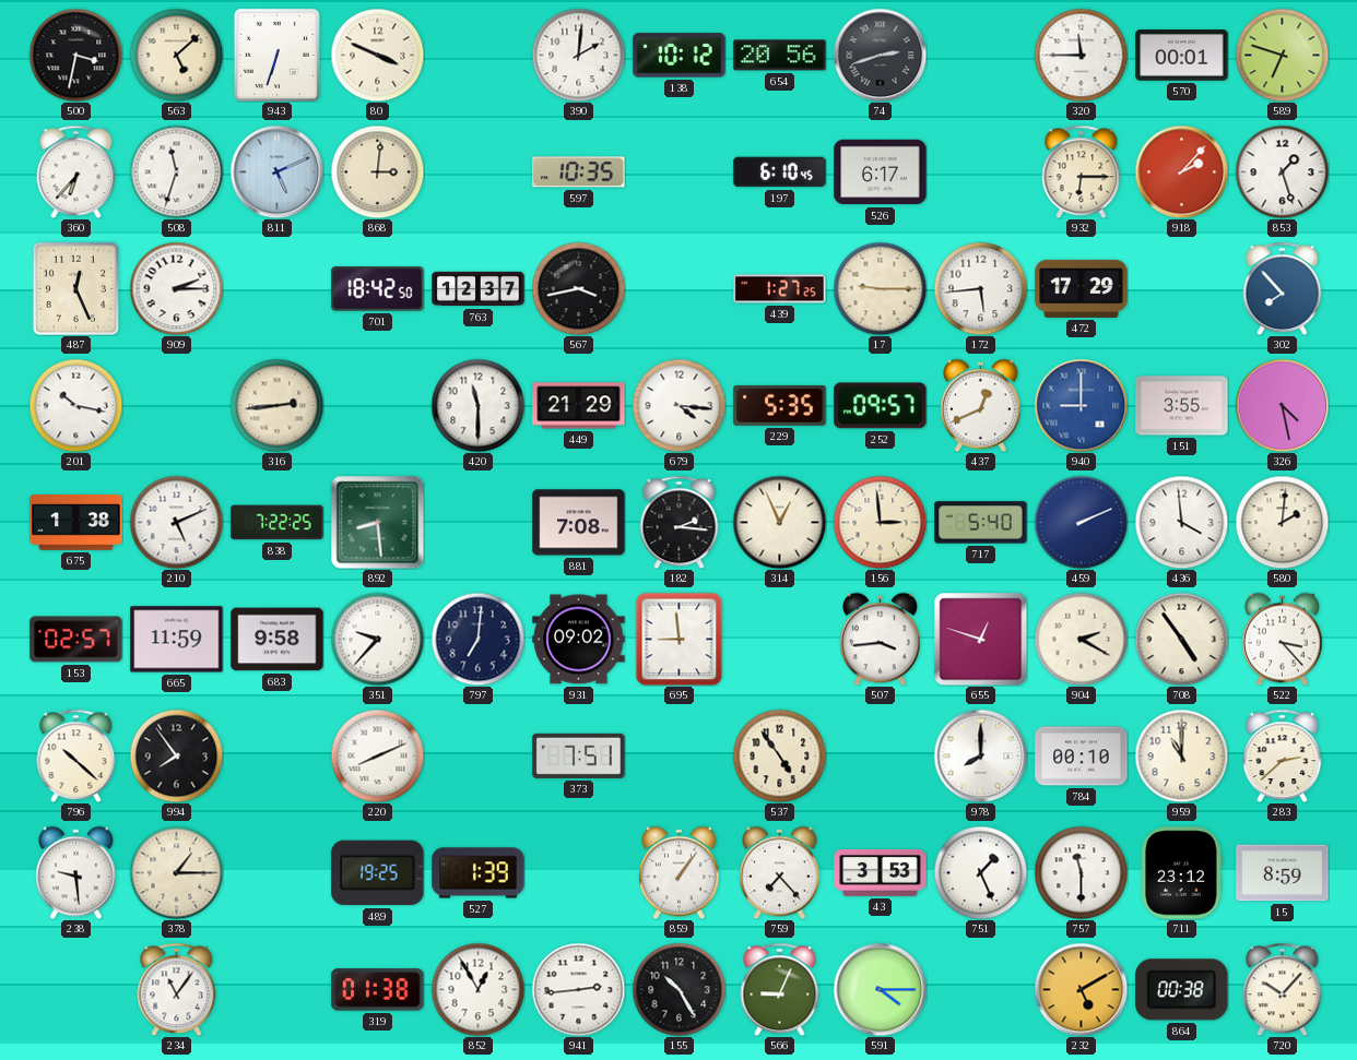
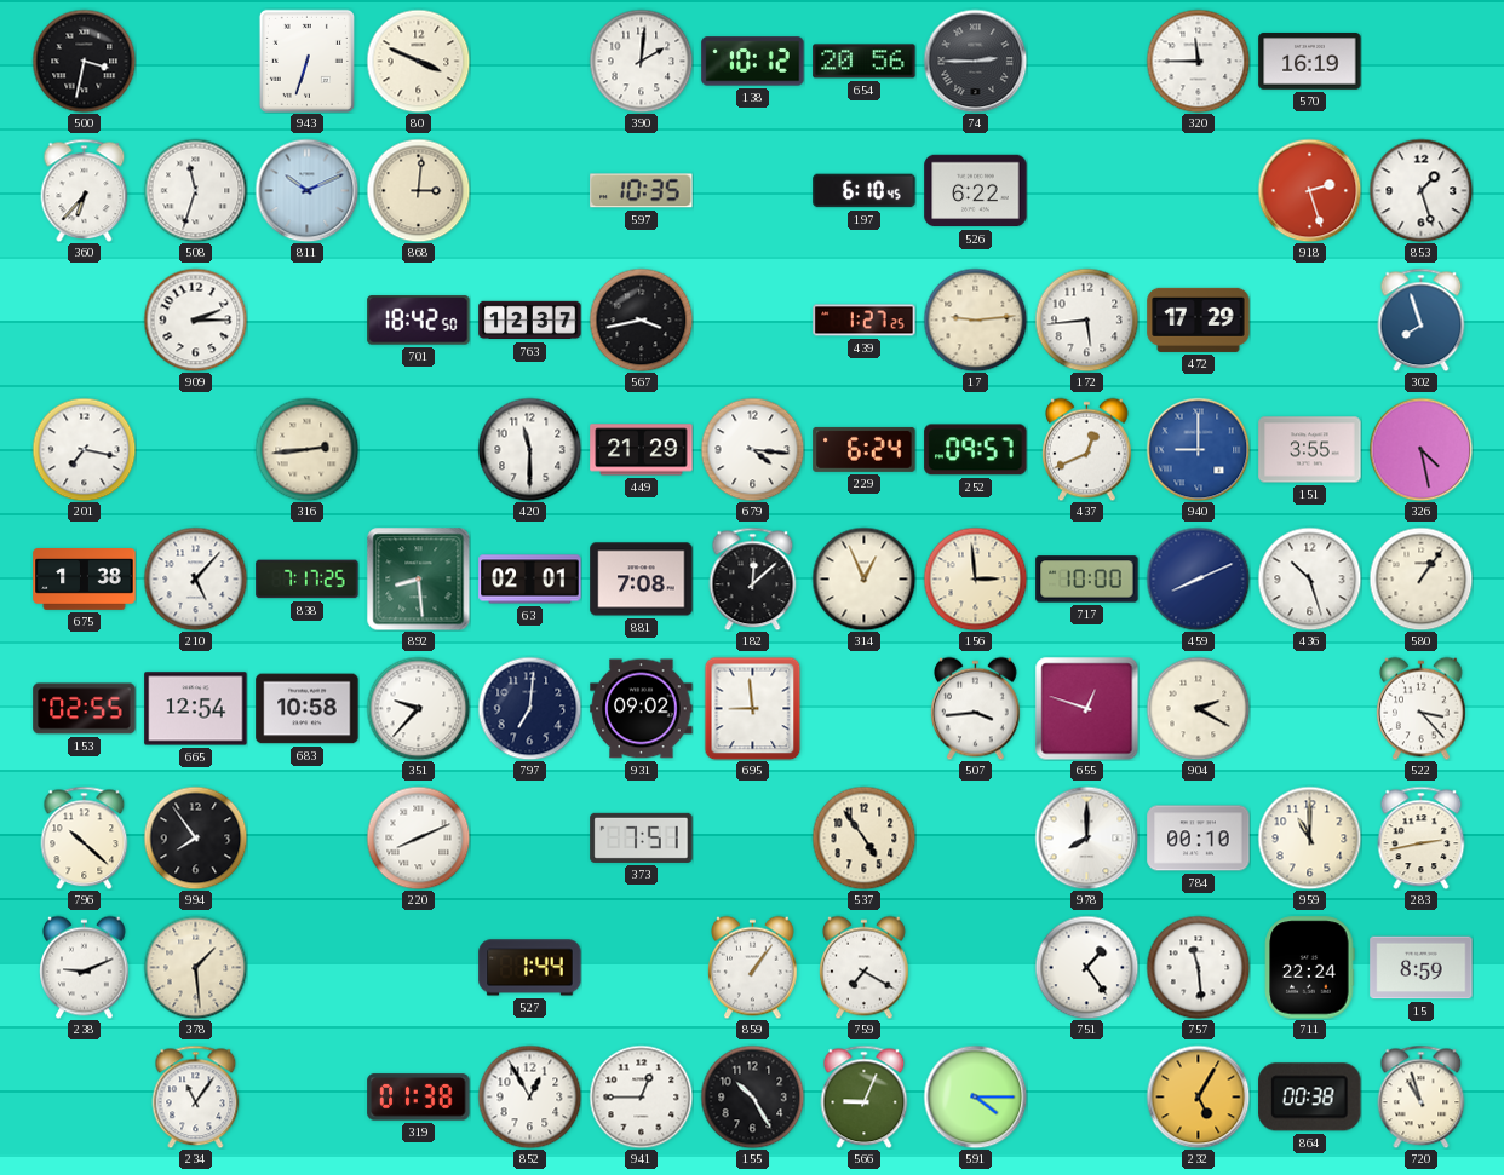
563: 5:08 -> none
74: 2:42 -> 2:45
570: 00:01 -> 16:19
589: 6:48 -> none
811: 5:11 -> 10:11
526: 6:17 -> 6:22
932: 6:15 -> none
918: 2:07 -> 2:27
487: 12:26 -> none
17: 9:15 -> 9:14
302: 7:53 -> 7:57
201: 10:17 -> 7:17
229: 5:35 -> 6:24
210: 5:11 -> 5:07
838: 7:22 -> 7:17
63: none -> 02:01
182: 2:16 -> 12:08
717: 5:40 -> 10:00
459: 2:11 -> 8:11
436: 3:59 -> 10:27
580: 2:01 -> 1:06
153: 02:57 -> 02:55
665: 11:59 -> 12:54
683: 9:58 -> 10:58
708: 4:54 -> none
283: 2:38 -> 2:43
238: 9:29 -> 9:11
378: 1:15 -> 1:29
489: 19:25 -> none
527: 1:39 -> 1:44
759: 7:23 -> 7:20
43: 3:53 -> none
751: 1:26 -> 1:24
757: 11:30 -> 11:29
711: 23:12 -> 22:24
941: 2:44 -> 12:45
232: 5:10 -> 5:05
720: 10:07 -> 10:57
